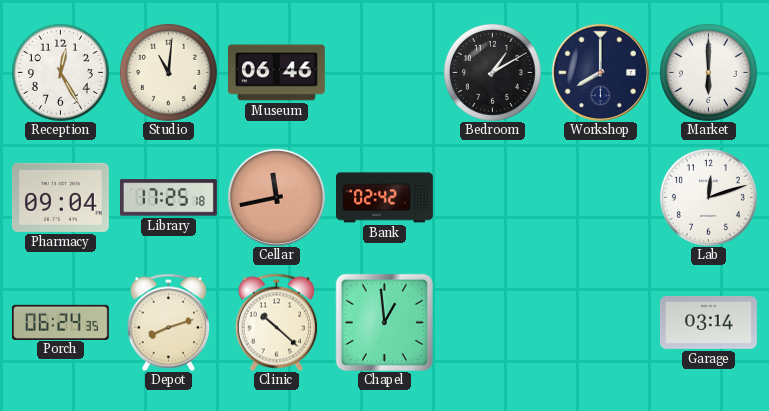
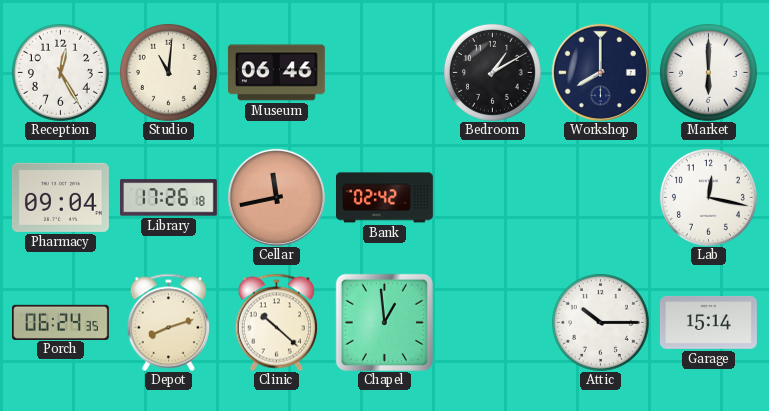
Library: 17:25 -> 17:26
Lab: 12:12 -> 12:17
Attic: none -> 10:15
Garage: 03:14 -> 15:14
